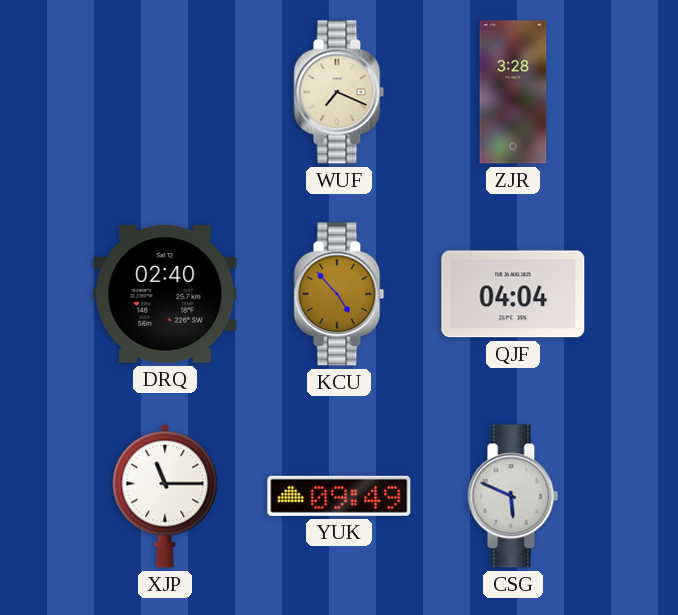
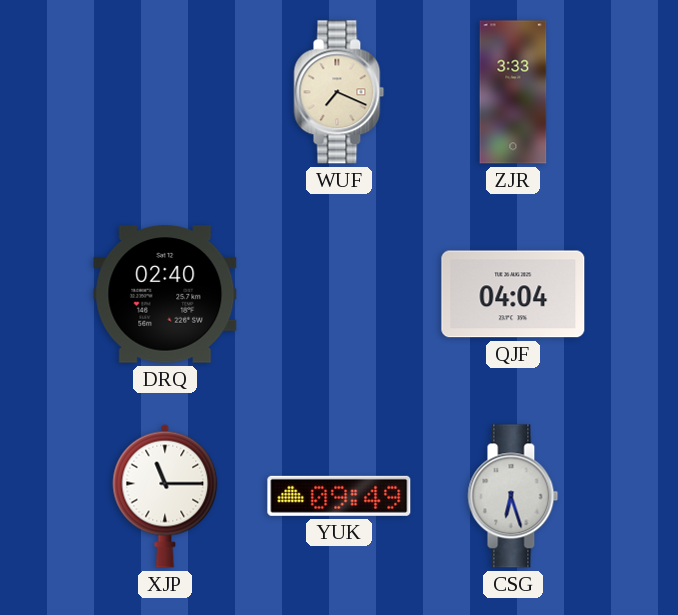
ZJR: 3:28 -> 3:33
KCU: 4:53 -> none
CSG: 5:49 -> 6:27
